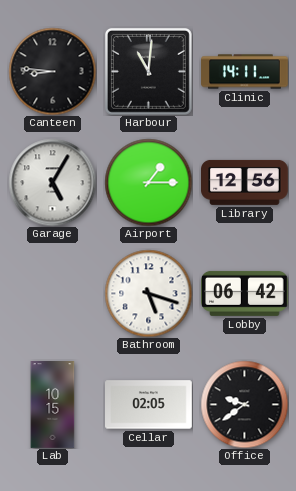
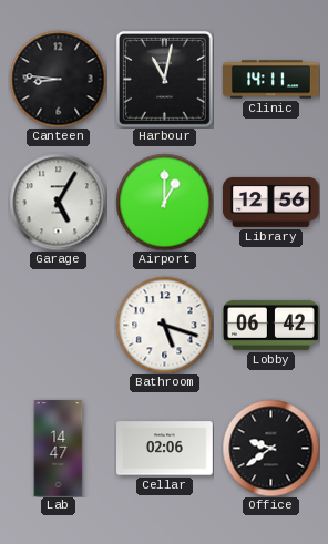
Harbour: 11:01 -> 11:02
Airport: 1:15 -> 1:00
Lab: 10:15 -> 14:47
Cellar: 02:05 -> 02:06
